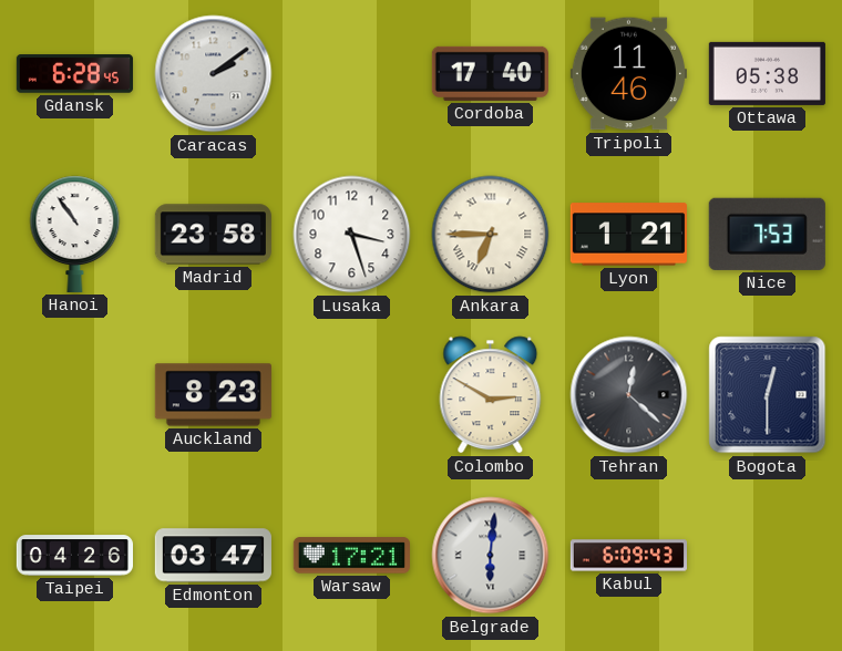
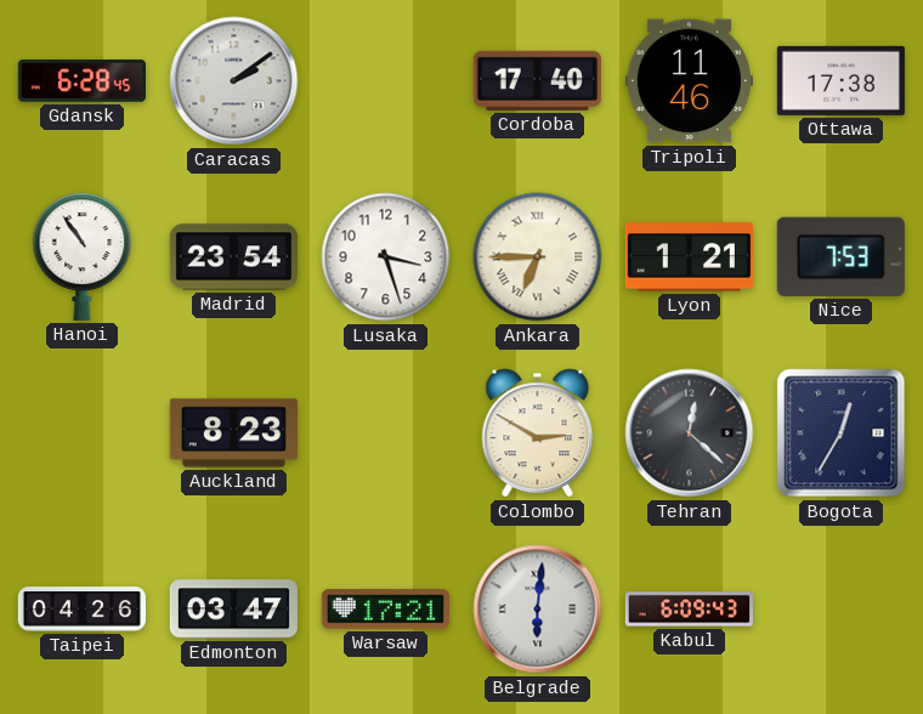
Ottawa: 05:38 -> 17:38
Madrid: 23:58 -> 23:54
Bogota: 12:30 -> 12:35
